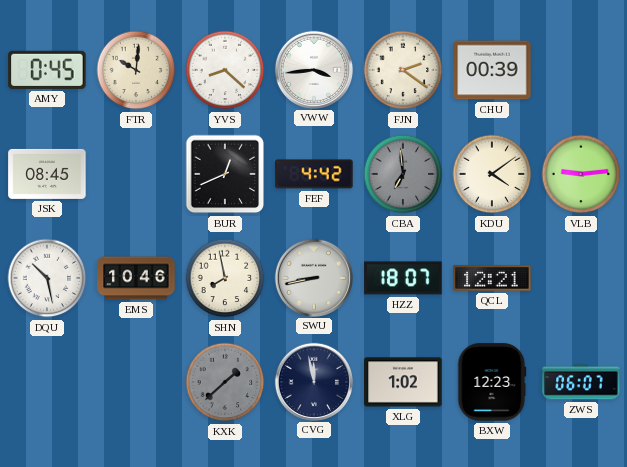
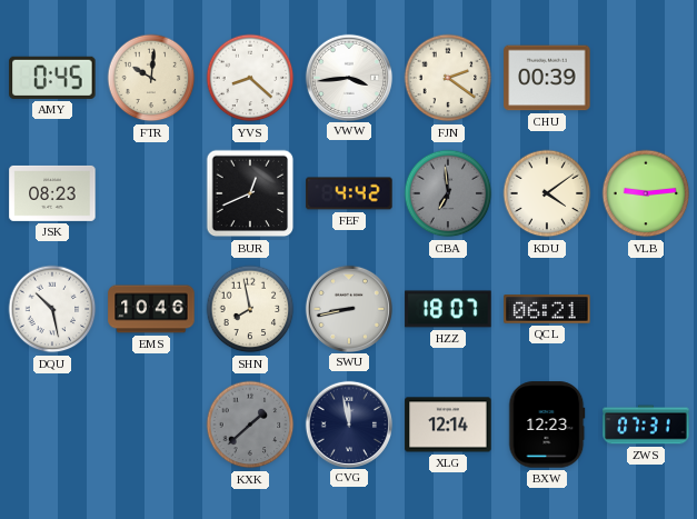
JSK: 08:45 -> 08:23
QCL: 12:21 -> 06:21
XLG: 1:02 -> 12:14
ZWS: 06:07 -> 07:31
